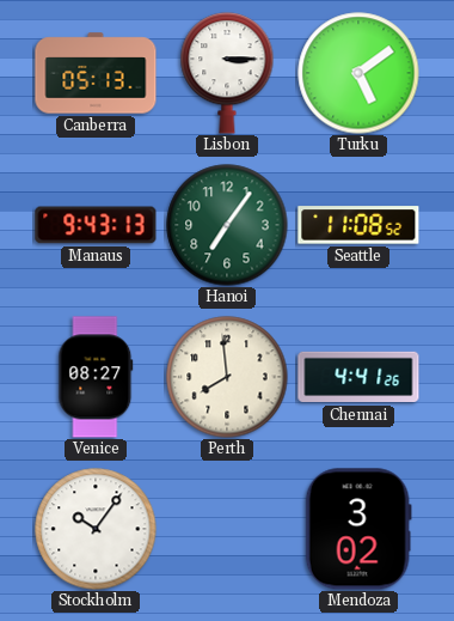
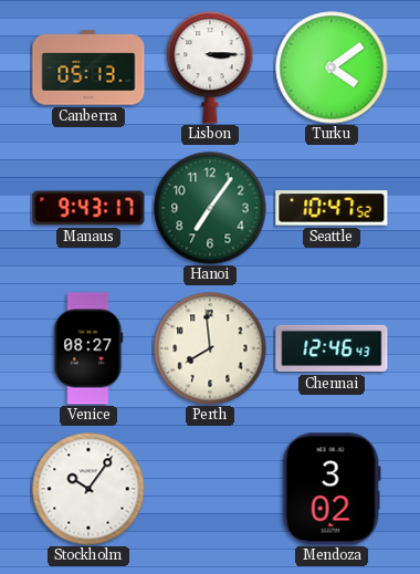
Turku: 5:09 -> 4:09
Manaus: 9:43:13 -> 9:43:17
Seattle: 11:08 -> 10:47
Chennai: 4:41 -> 12:46
